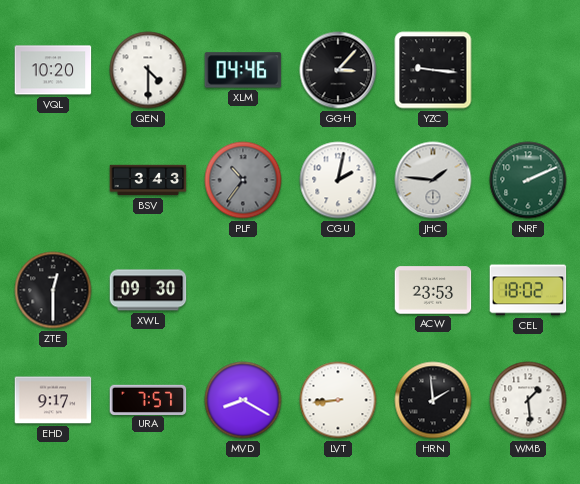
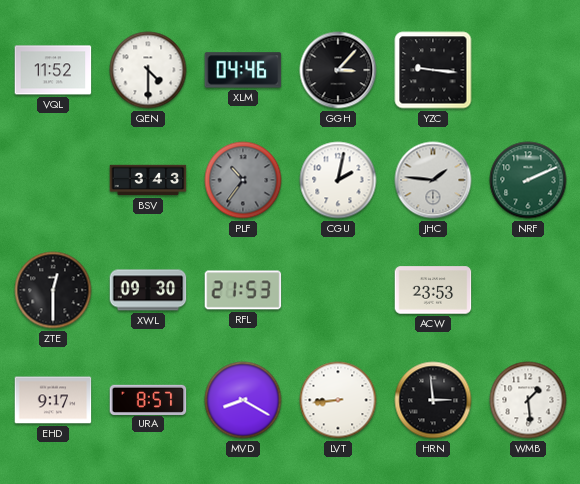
VQL: 10:20 -> 11:52
RFL: none -> 21:53
CEL: 18:02 -> none
URA: 7:57 -> 8:57
HRN: 1:59 -> 2:59
